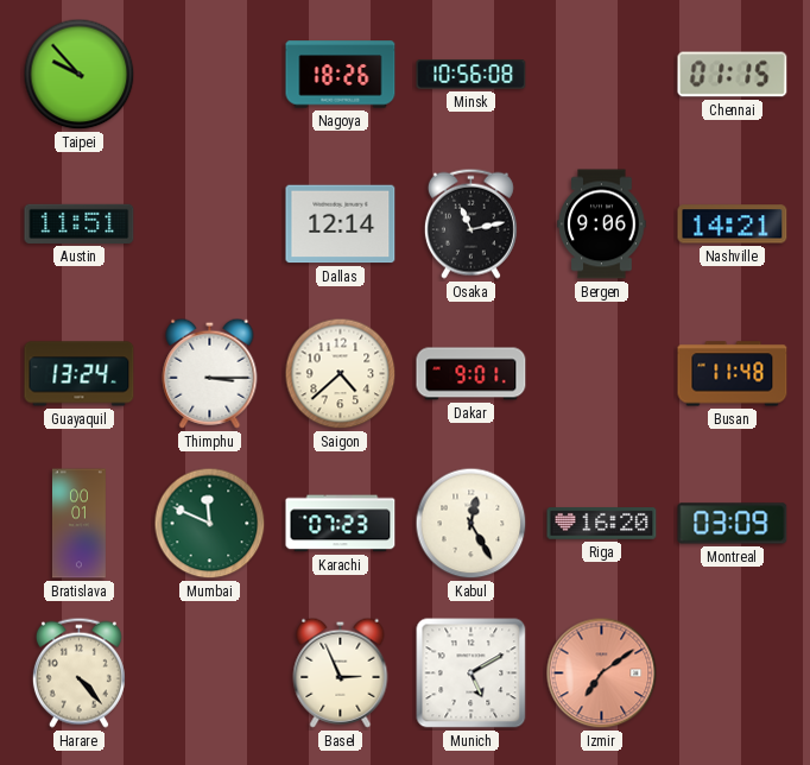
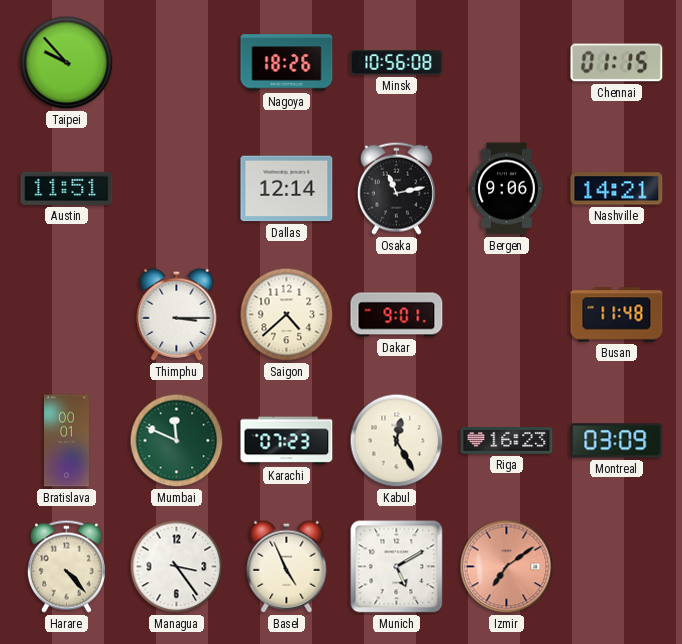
Guayaquil: 13:24 -> none
Riga: 16:20 -> 16:23
Managua: none -> 3:24
Basel: 2:56 -> 4:56
